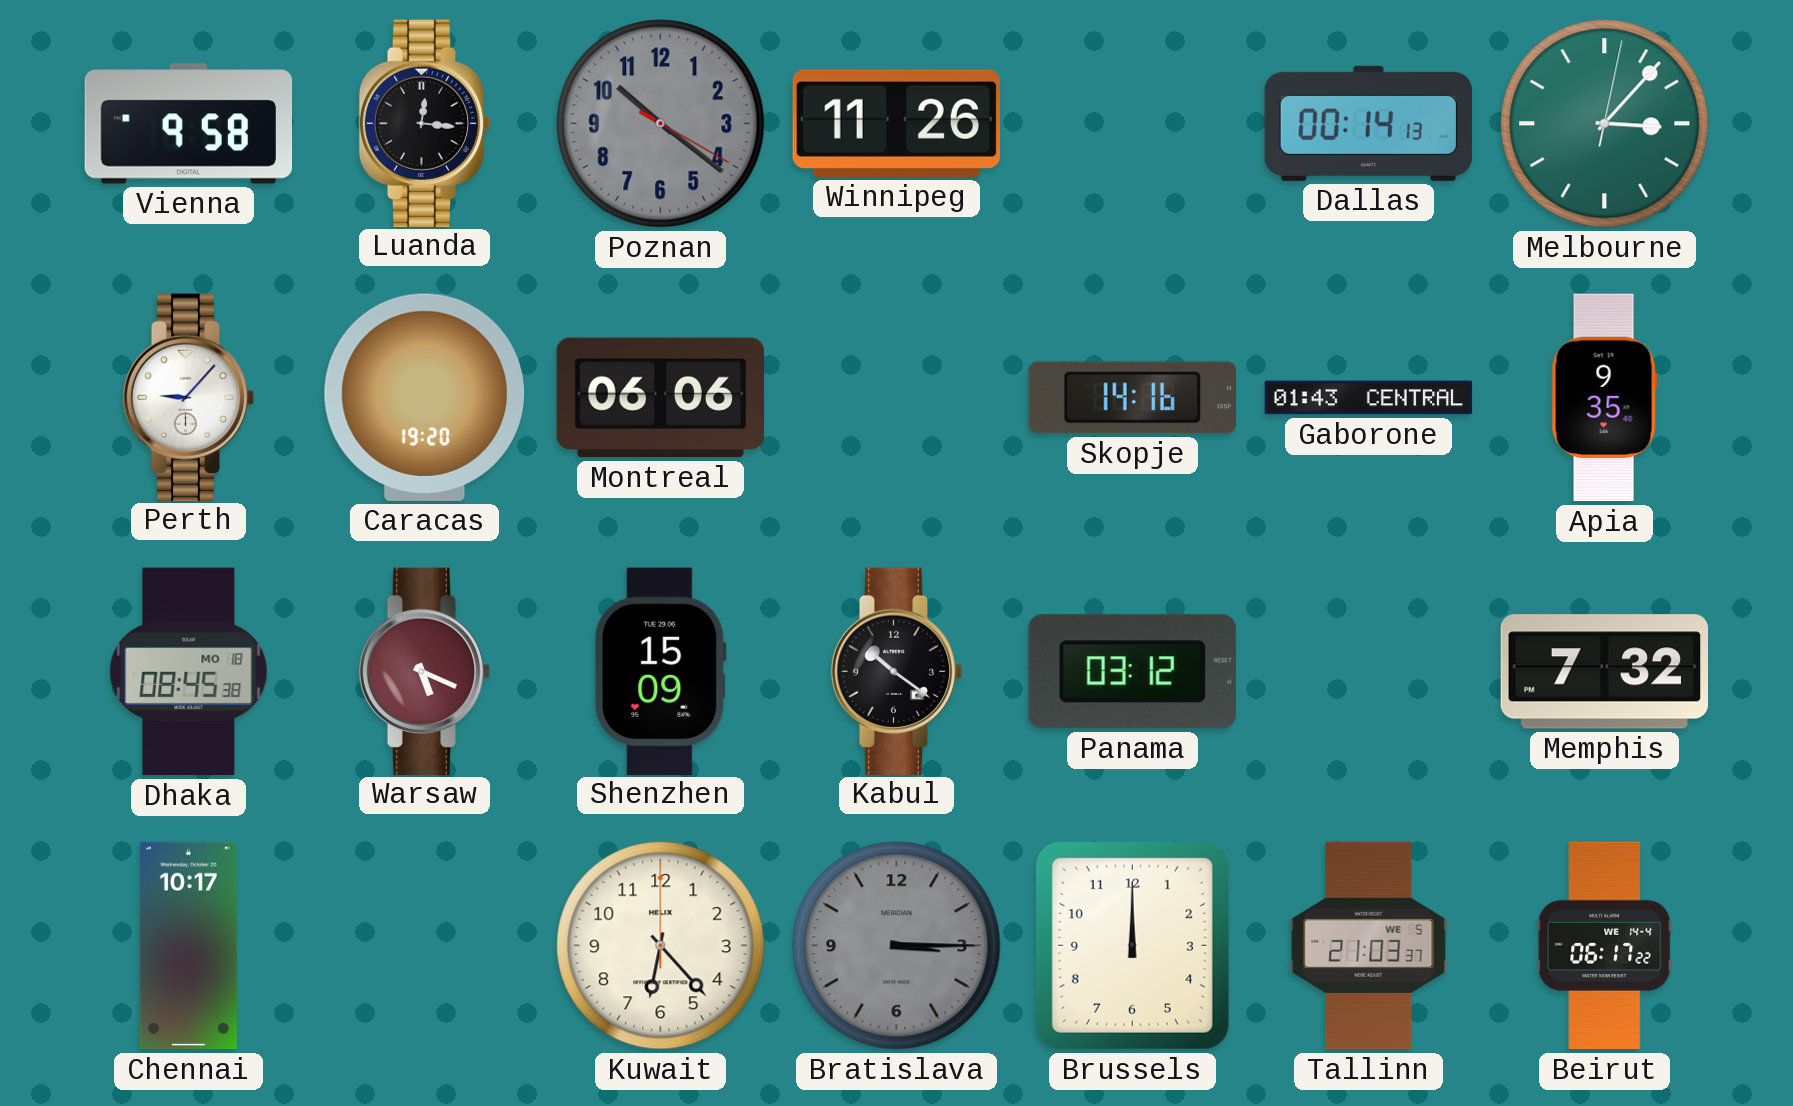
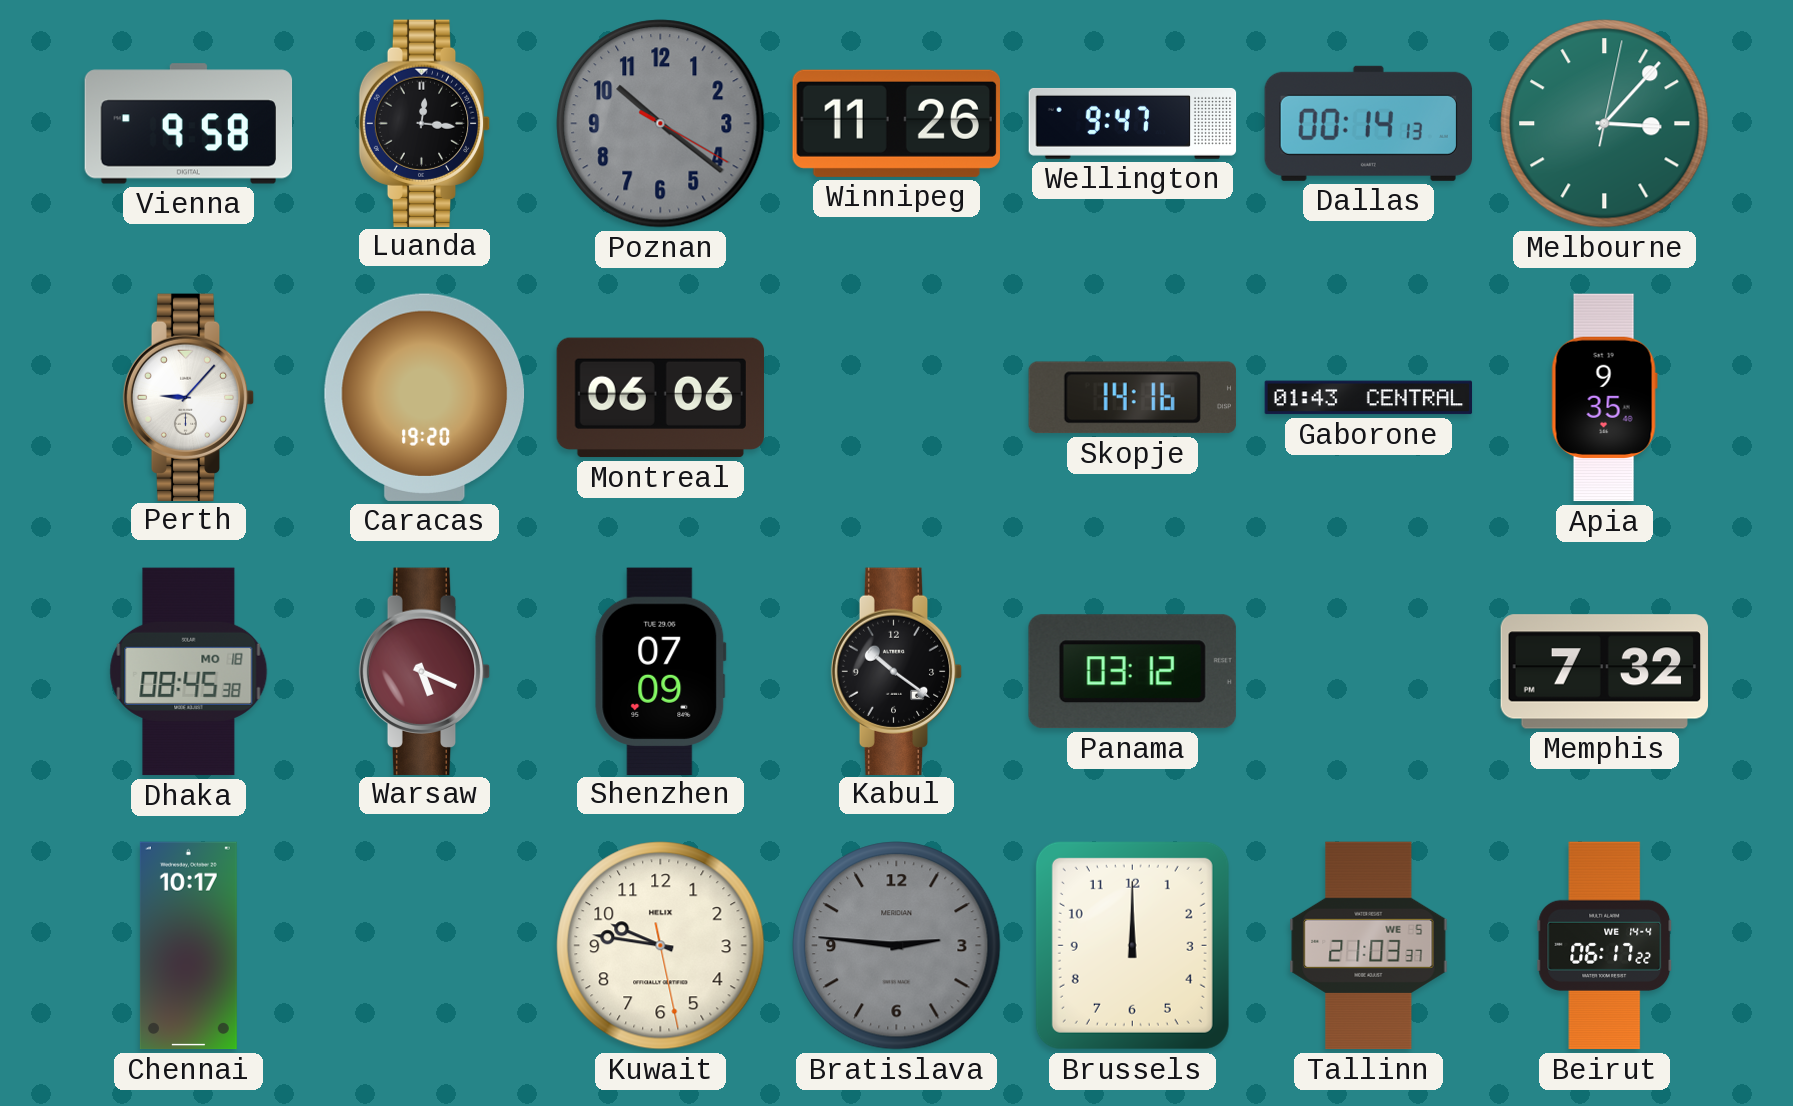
Wellington: none -> 9:47
Shenzhen: 15:09 -> 07:09
Kuwait: 6:23 -> 9:46
Bratislava: 3:15 -> 2:46
